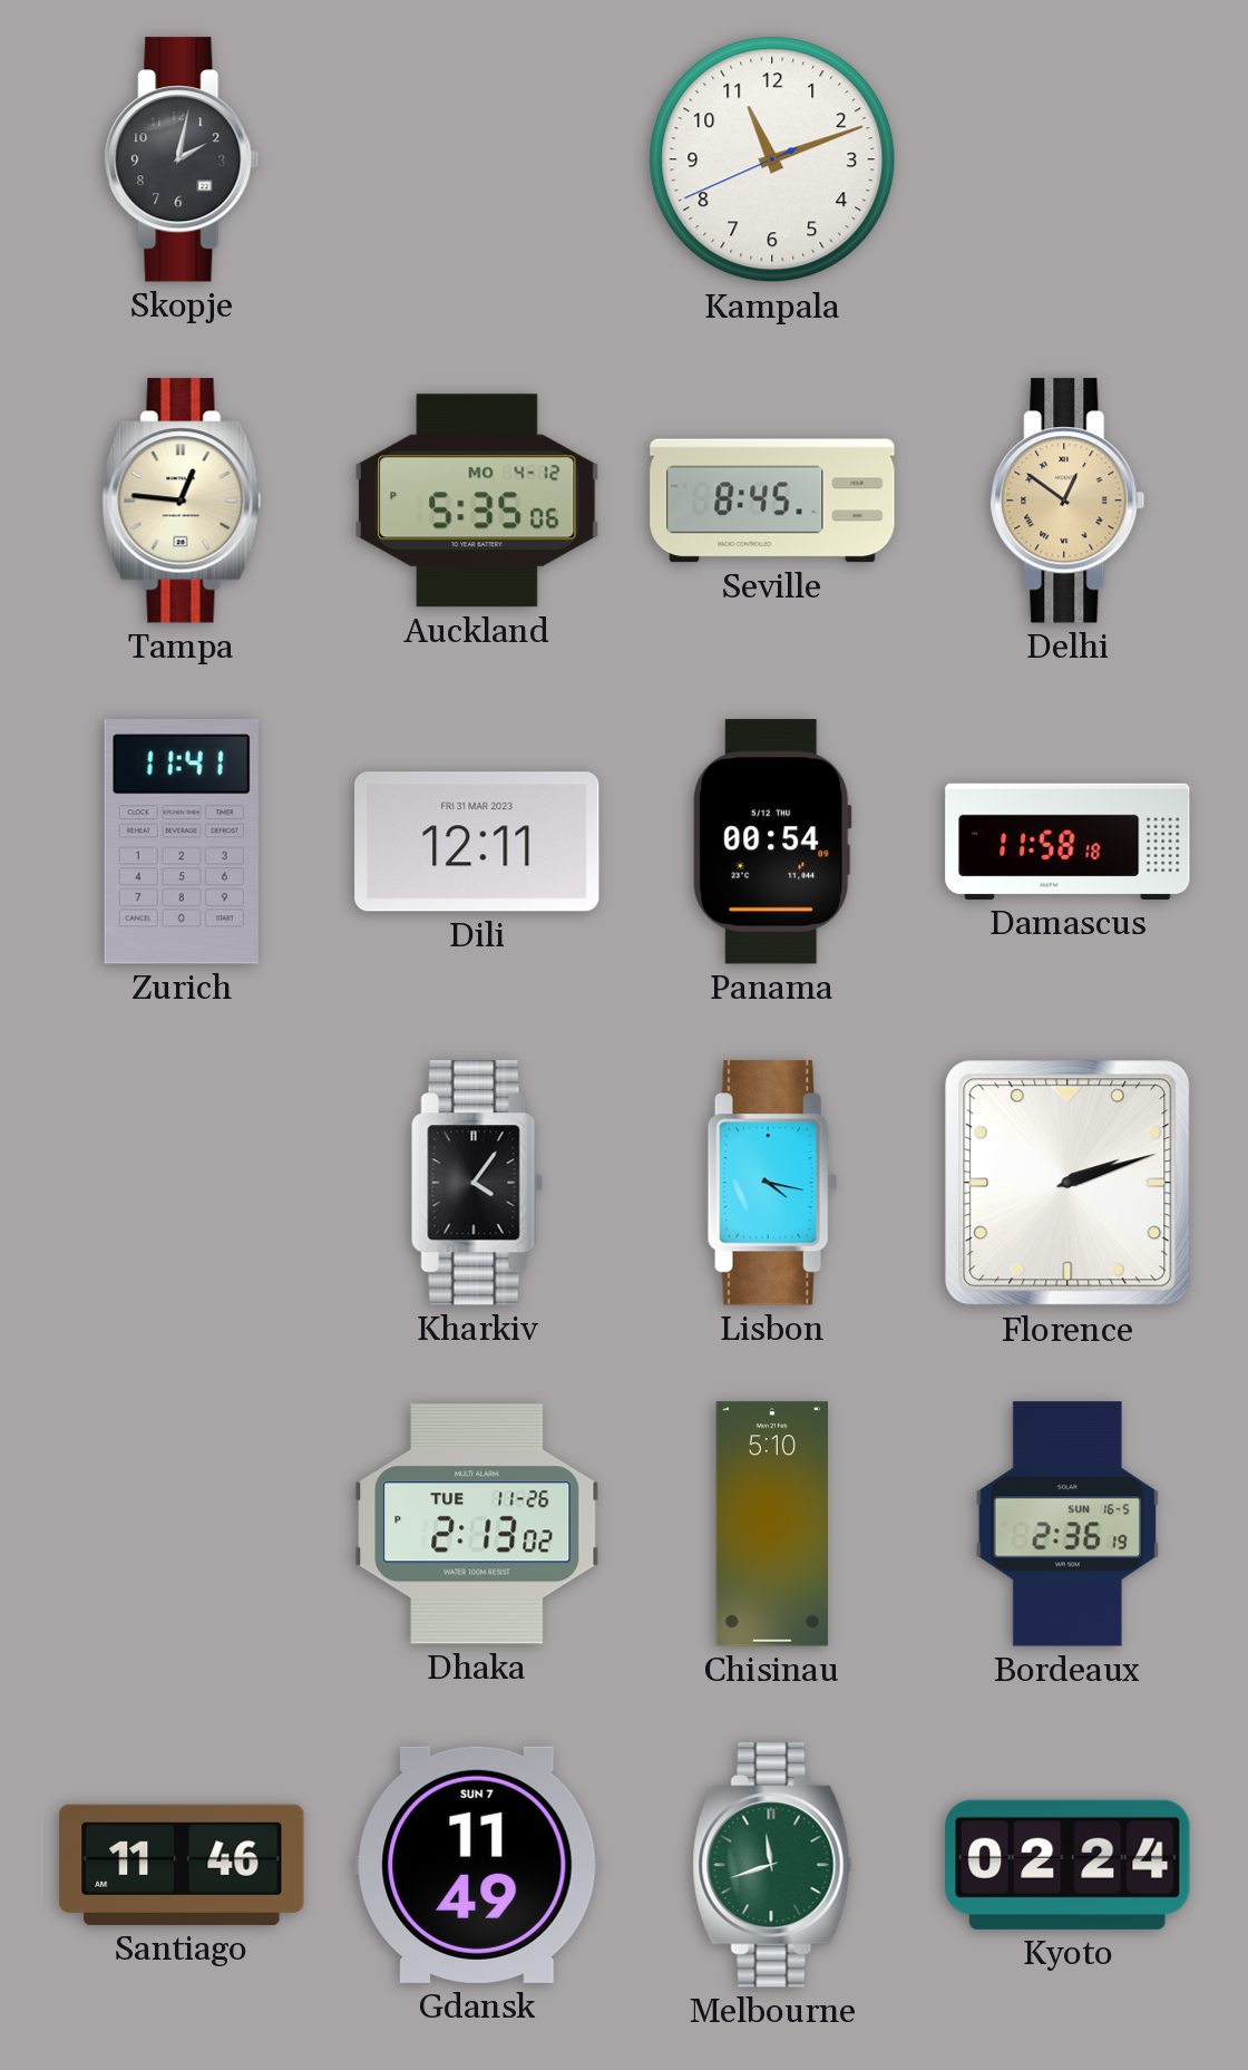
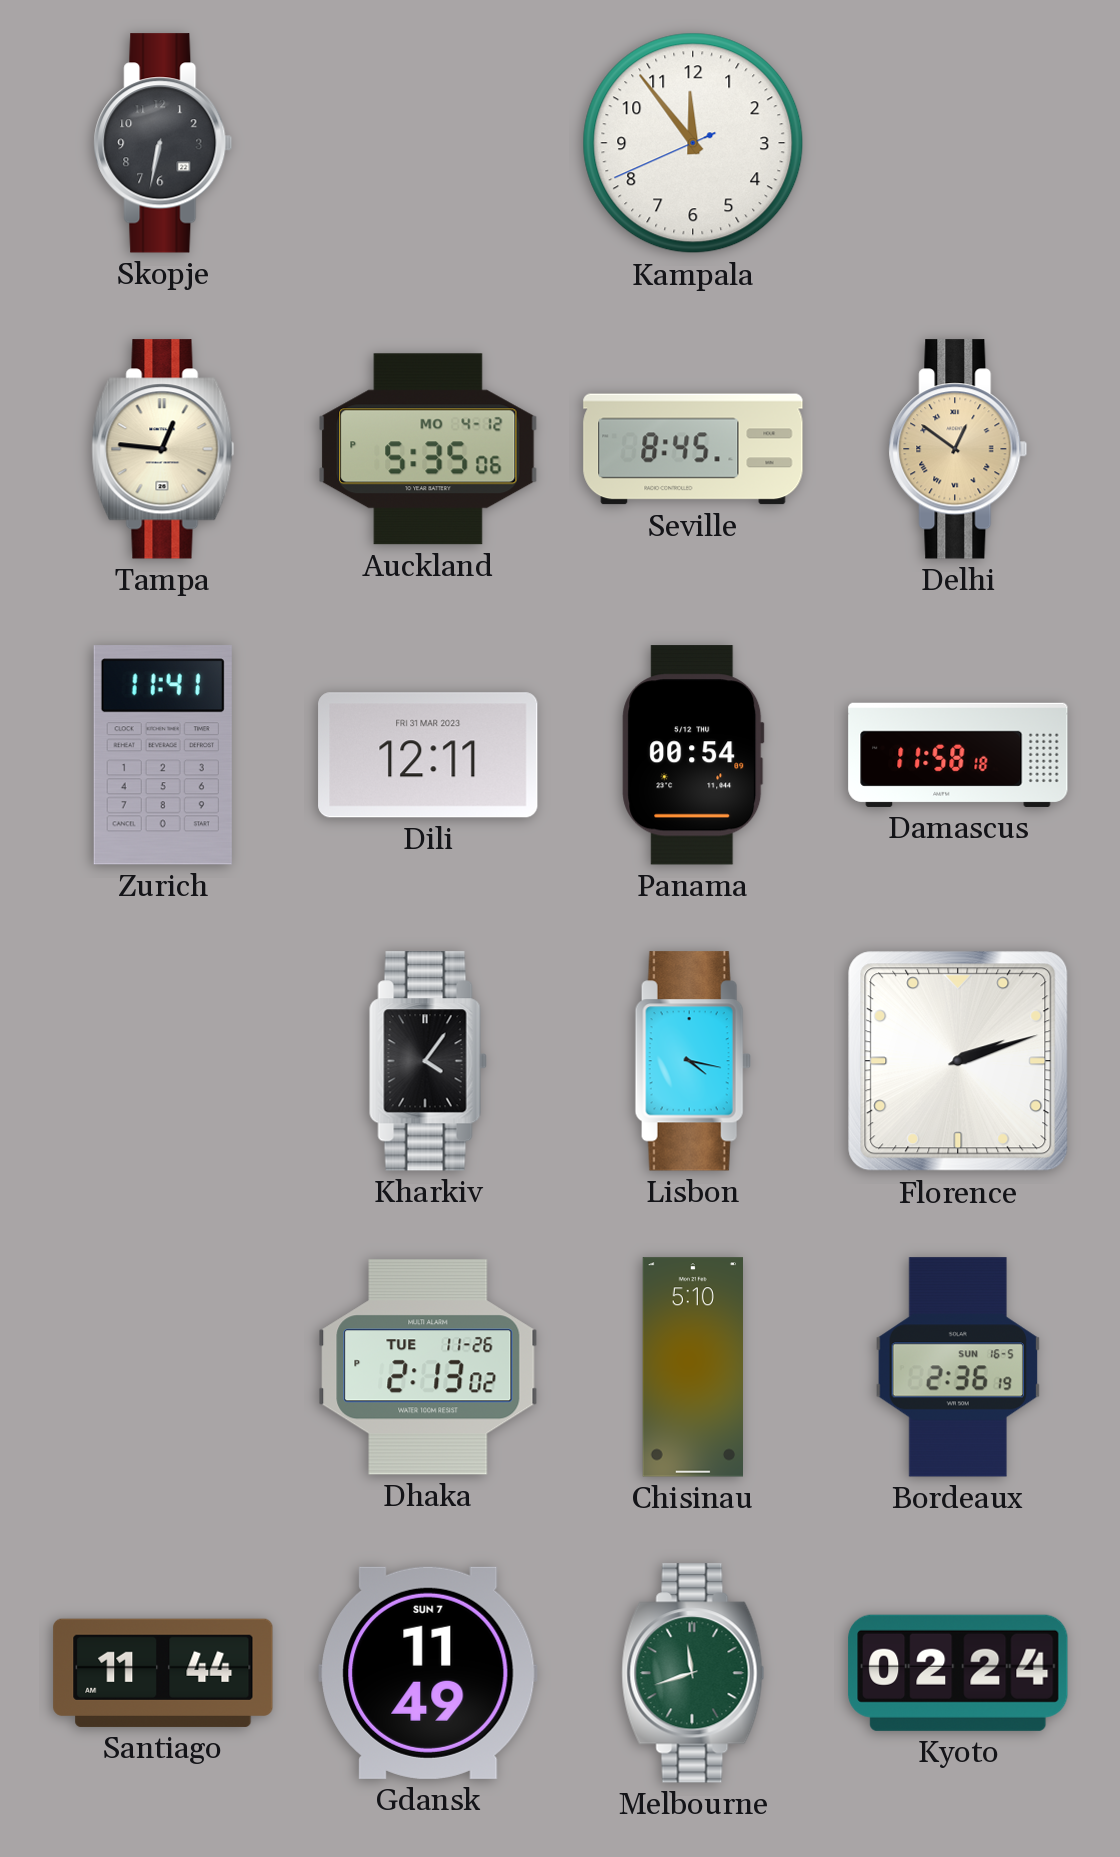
Skopje: 2:02 -> 6:32
Kampala: 11:11 -> 11:53
Santiago: 11:46 -> 11:44
